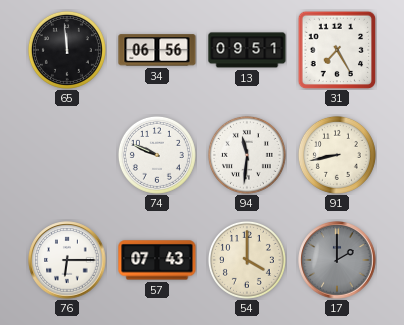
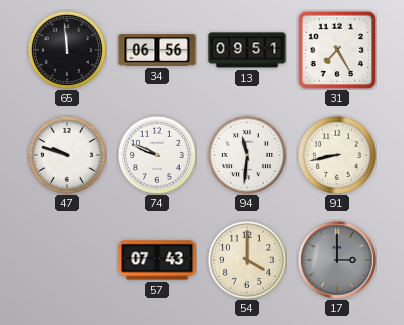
47: none -> 9:48
76: 6:15 -> none
17: 2:00 -> 3:00
